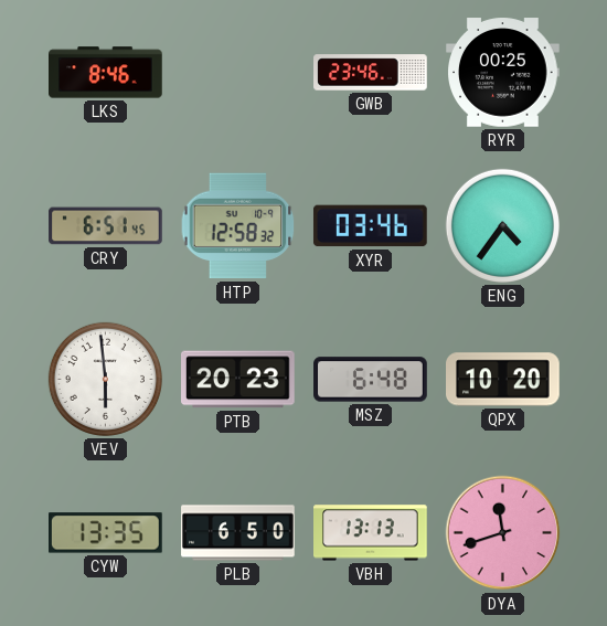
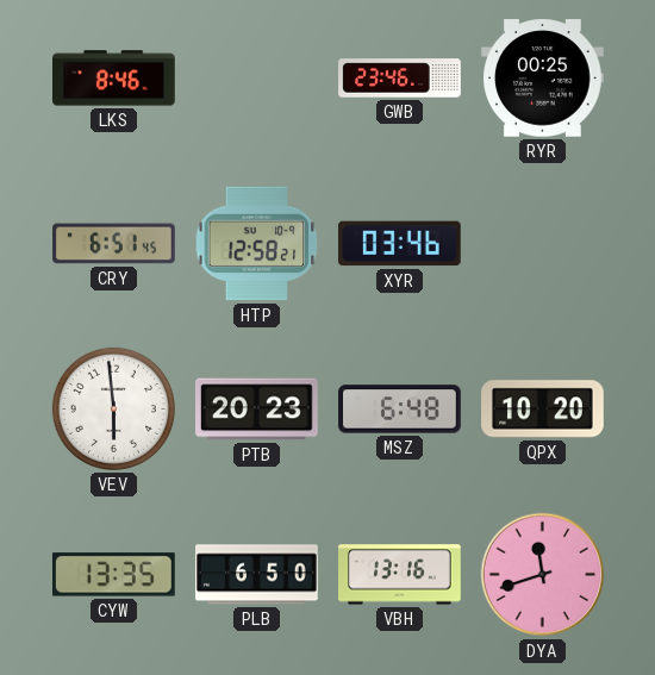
HTP: 12:58:32 -> 12:58:21
ENG: 4:36 -> none
VBH: 13:13 -> 13:16
